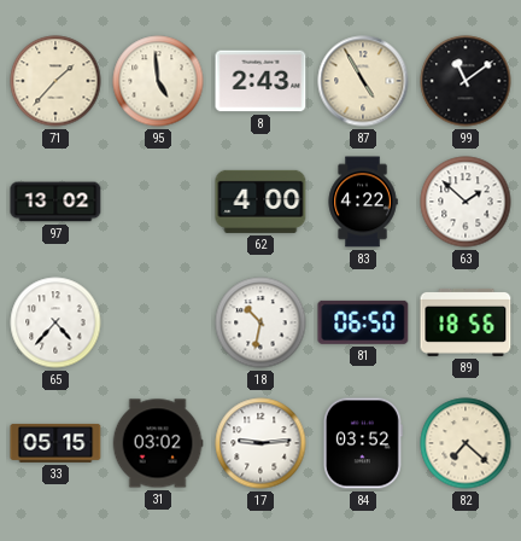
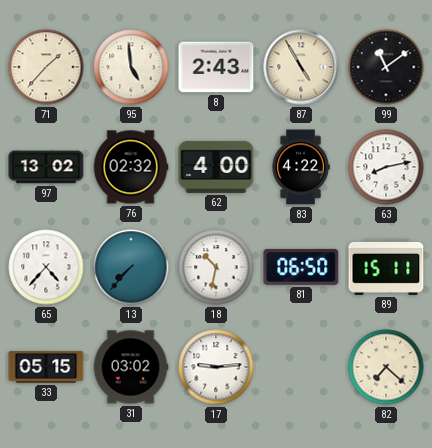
76: none -> 02:32
63: 1:52 -> 8:13
13: none -> 7:37
89: 18:56 -> 15:11
84: 03:52 -> none
